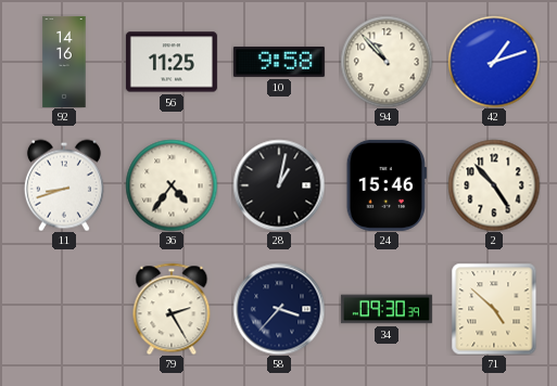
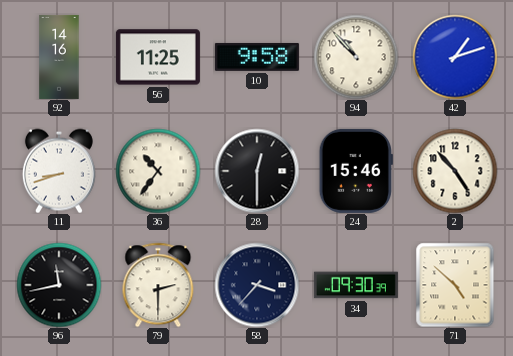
36: 4:36 -> 10:36
28: 1:02 -> 12:30
96: none -> 11:43
79: 2:25 -> 2:30
